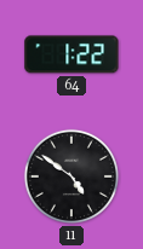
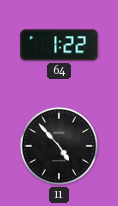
11: 4:51 -> 4:53
